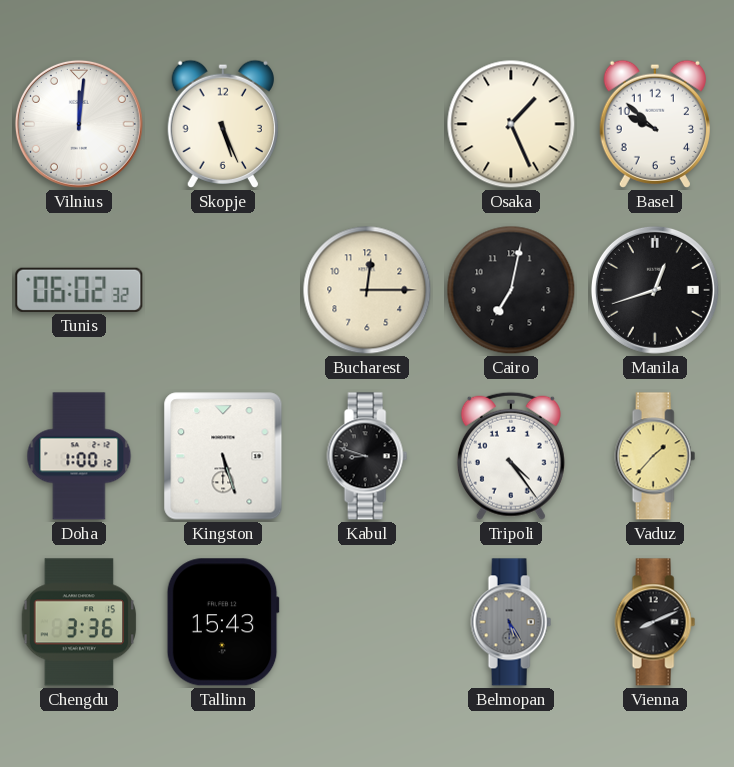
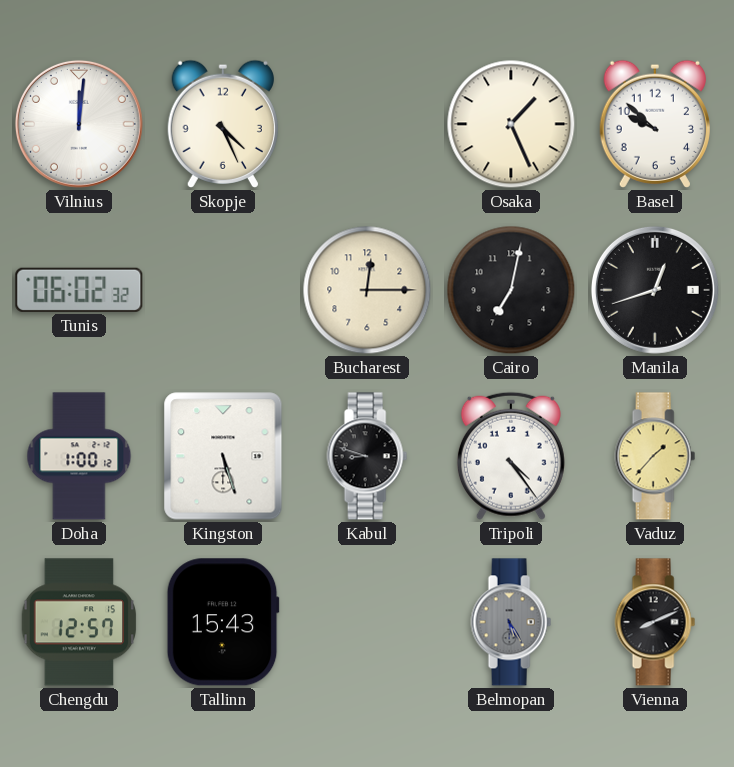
Skopje: 5:26 -> 4:26
Chengdu: 3:36 -> 12:57
